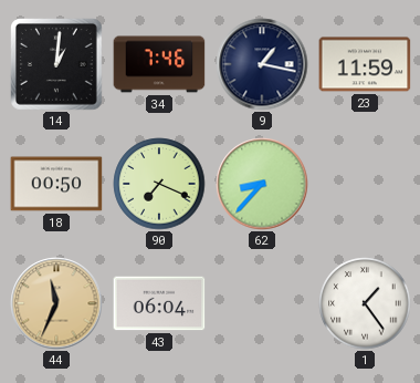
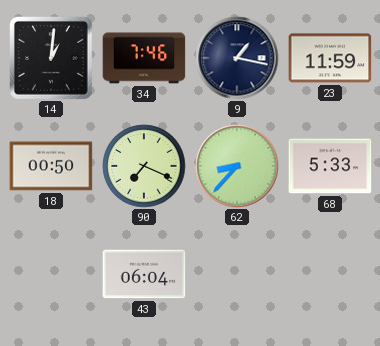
68: none -> 5:33
44: 11:34 -> none
1: 1:24 -> none
